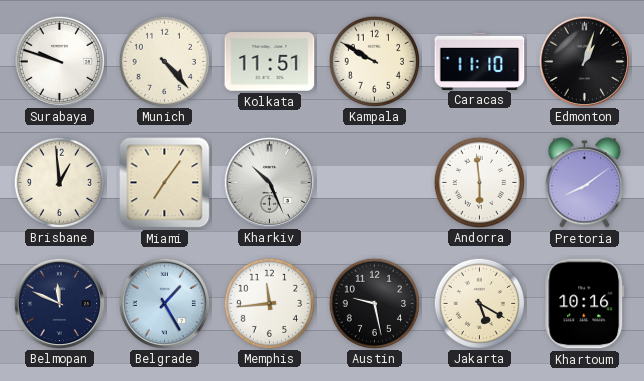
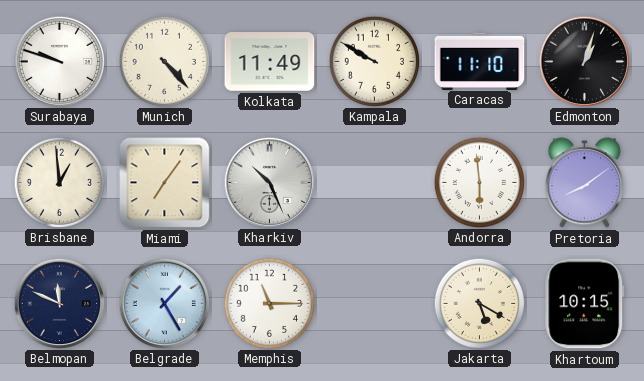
Kolkata: 11:51 -> 11:49
Memphis: 11:44 -> 11:15
Austin: 9:28 -> none
Khartoum: 10:16 -> 10:15
